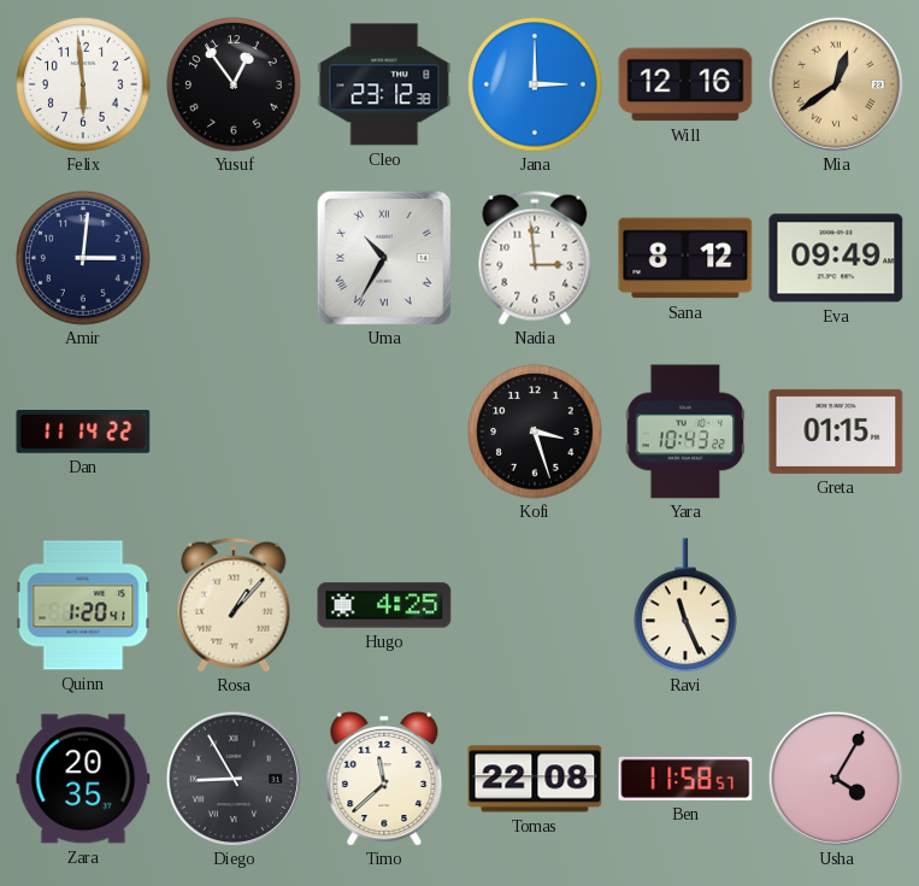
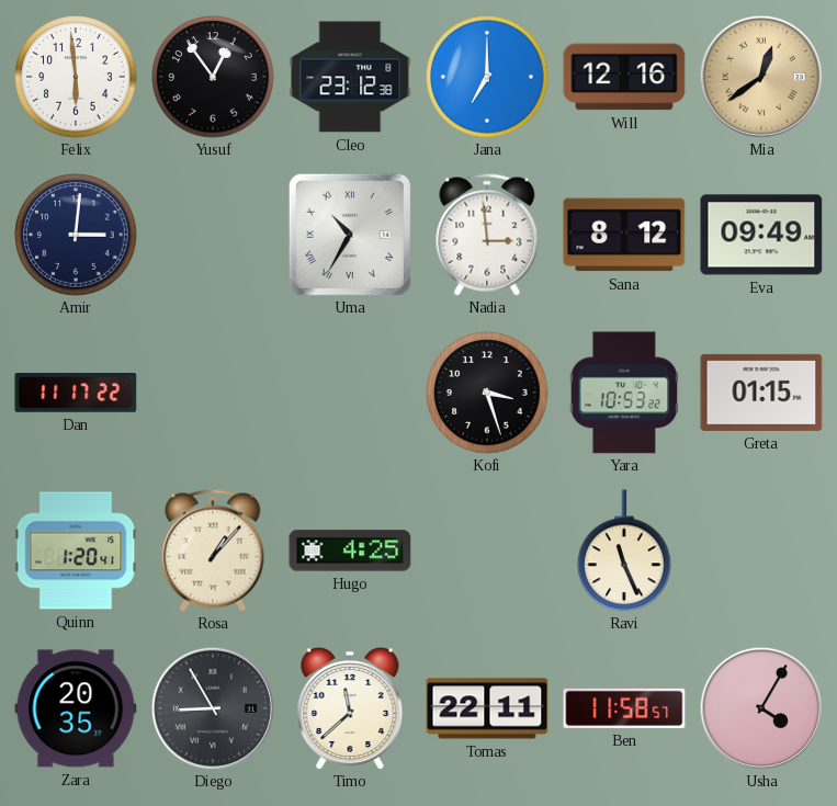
Jana: 3:00 -> 7:00
Dan: 11:14 -> 11:17
Yara: 10:43 -> 10:53
Tomas: 22:08 -> 22:11
